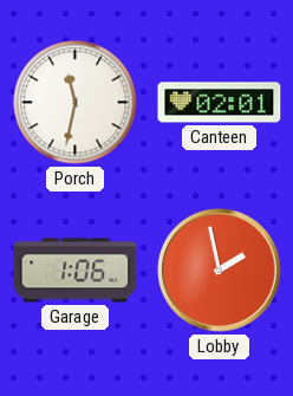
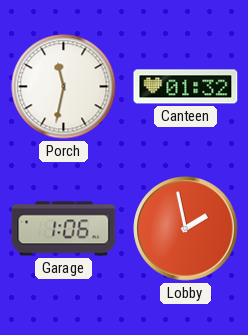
Canteen: 02:01 -> 01:32
